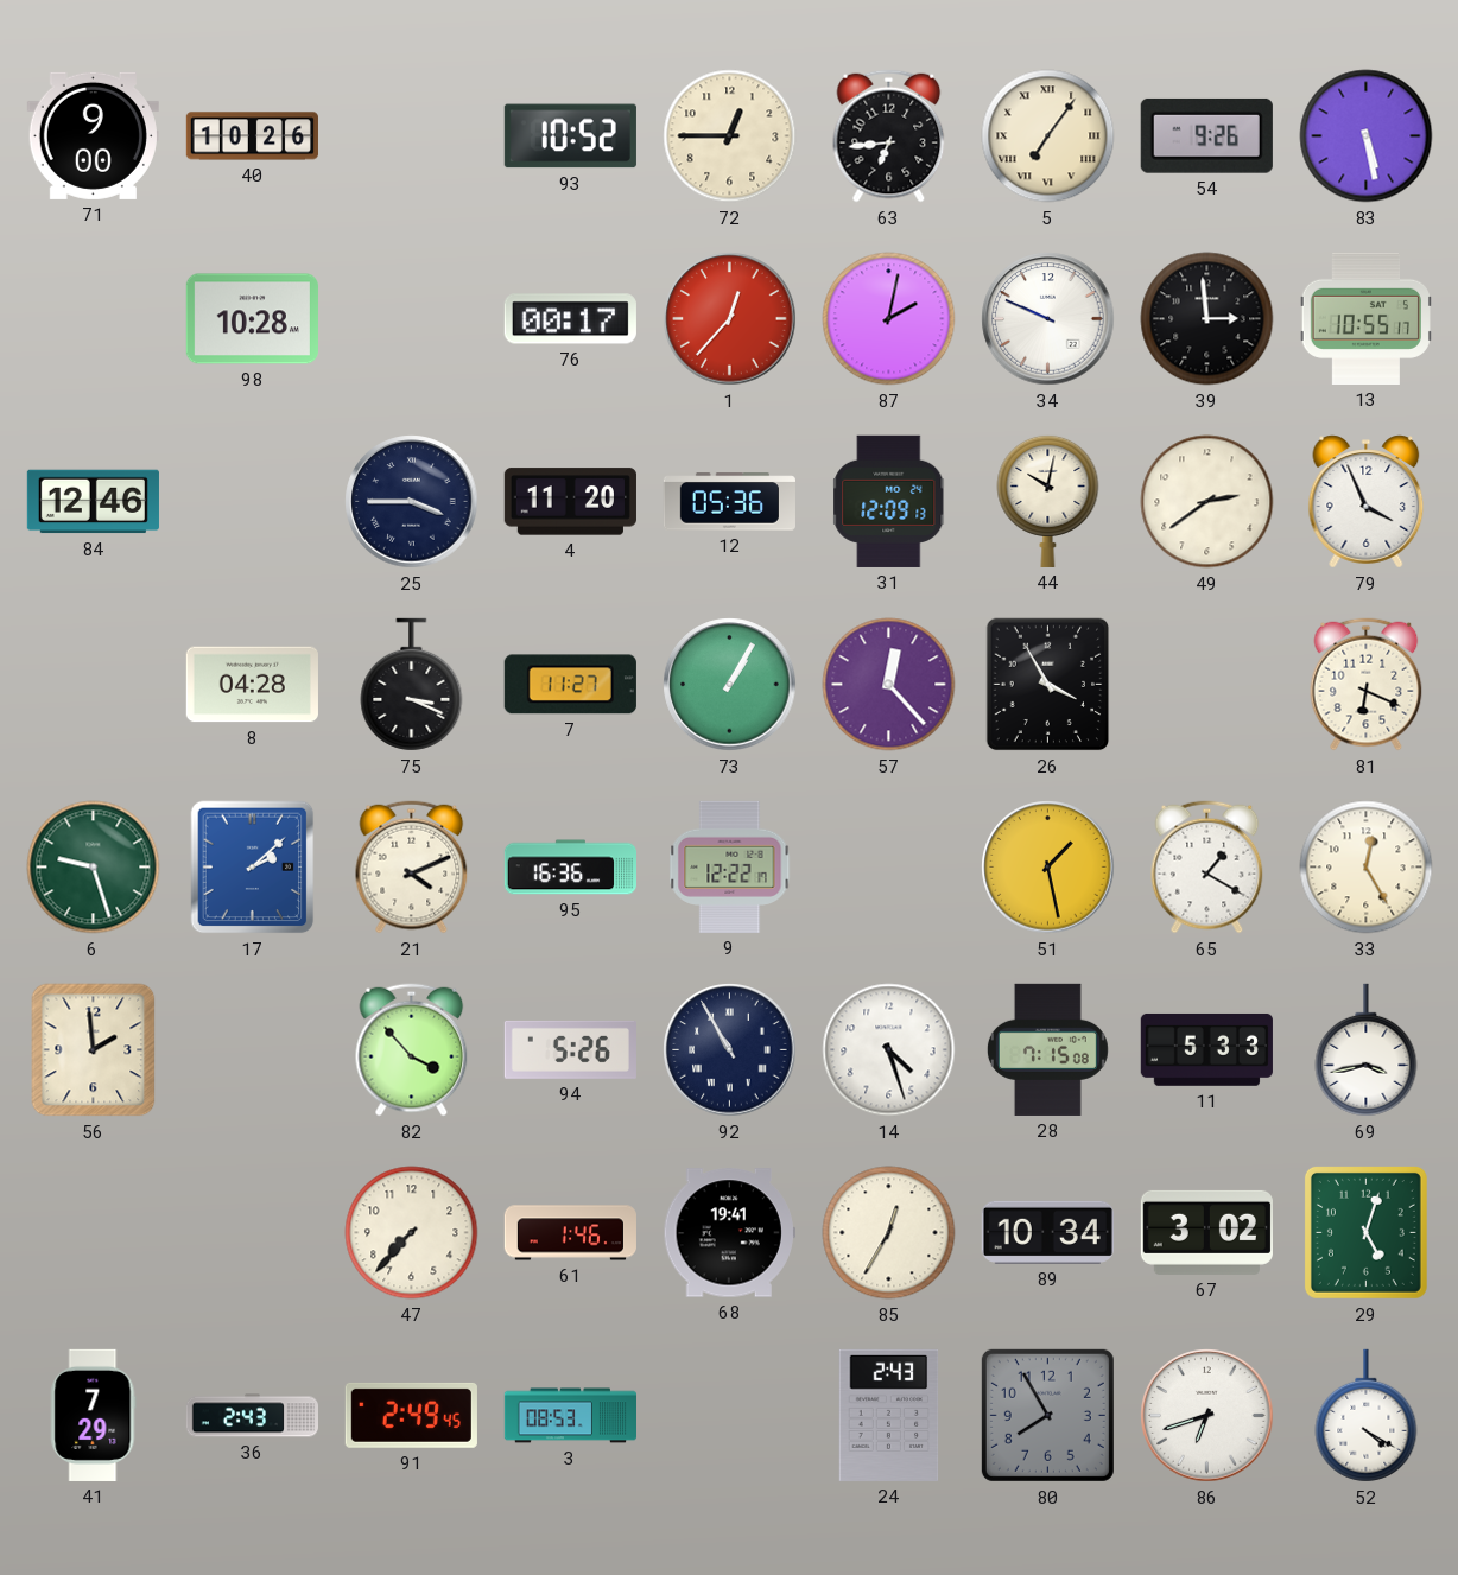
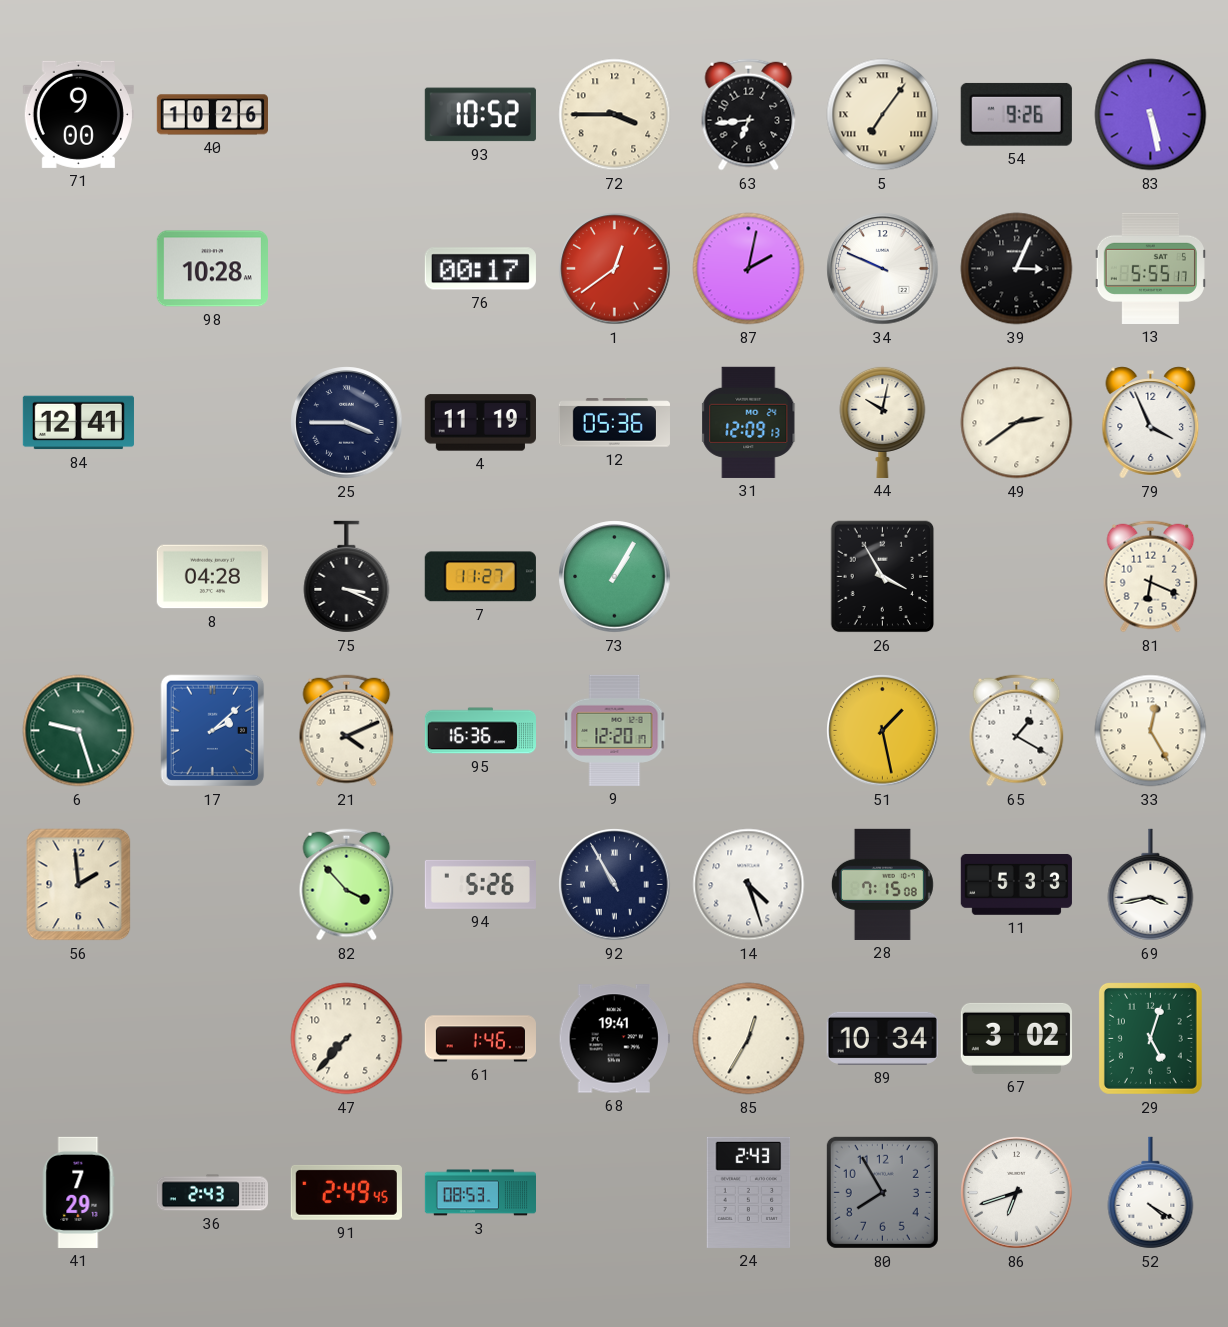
72: 12:45 -> 3:45
1: 12:37 -> 12:39
39: 2:59 -> 3:04
13: 10:55 -> 5:55
84: 12:46 -> 12:41
4: 11:20 -> 11:19
57: 12:23 -> none
9: 12:22 -> 12:20
